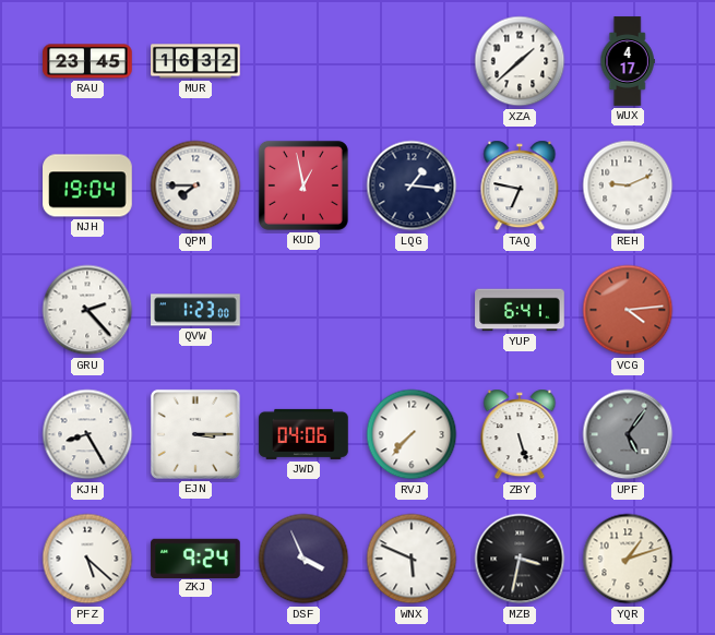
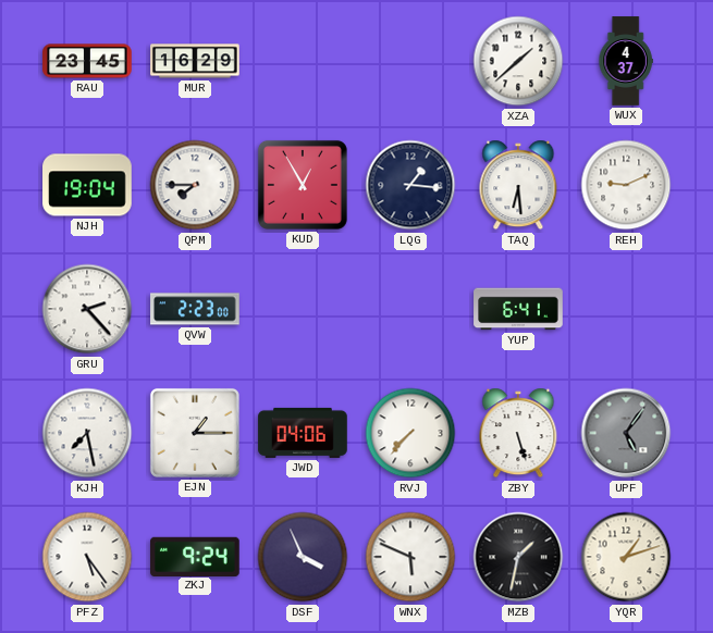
MUR: 16:32 -> 16:29
WUX: 4:17 -> 4:37
KUD: 12:58 -> 12:55
TAQ: 6:47 -> 6:29
QVW: 1:23 -> 2:23
VCG: 4:14 -> none
KJH: 8:25 -> 7:28
EJN: 3:15 -> 1:15
PFZ: 5:22 -> 5:24
MZB: 3:32 -> 1:32
